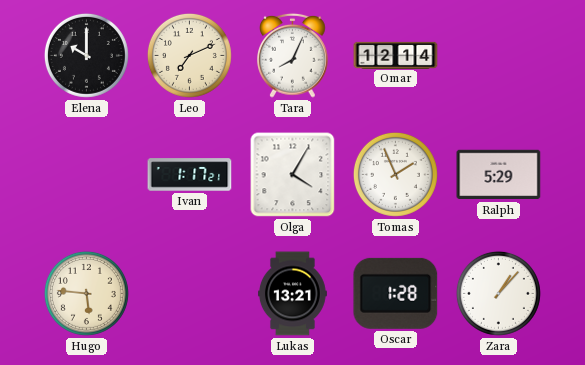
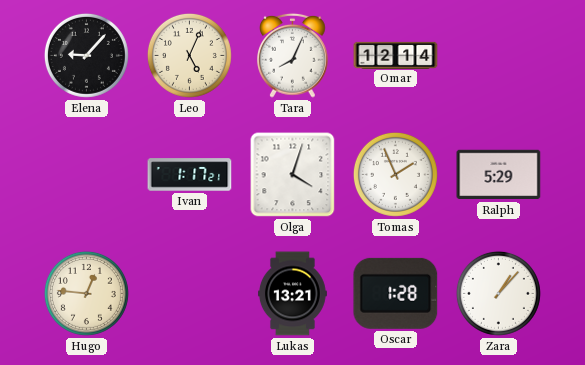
Elena: 10:00 -> 9:07
Leo: 7:11 -> 5:04
Olga: 4:05 -> 4:03
Hugo: 5:46 -> 12:46
